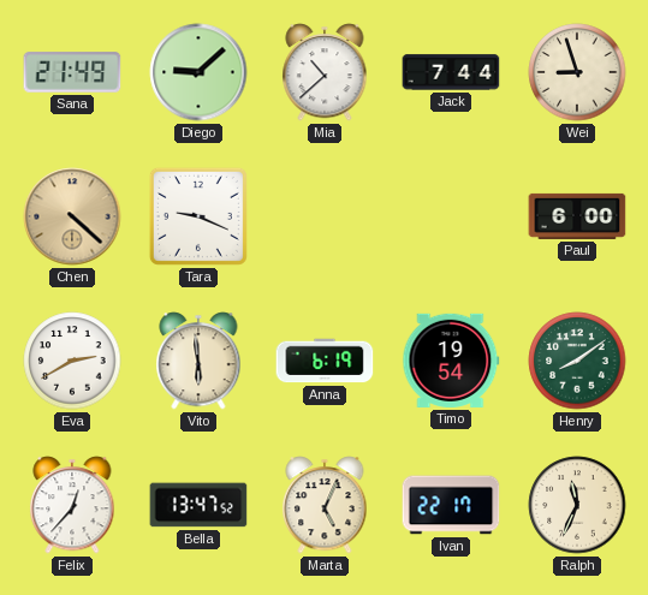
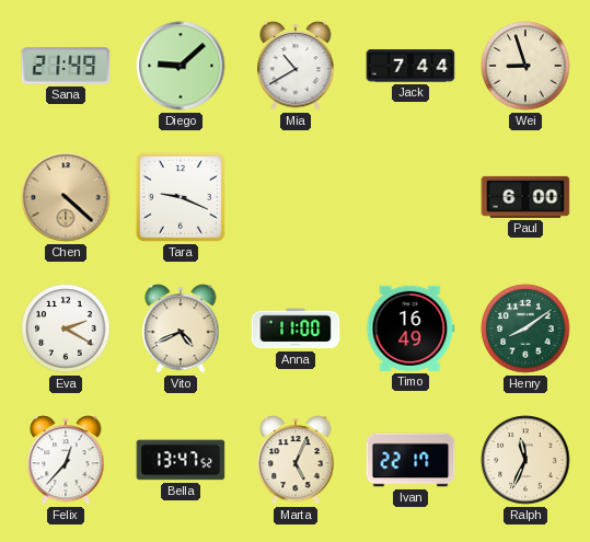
Mia: 10:38 -> 10:40
Eva: 2:40 -> 2:20
Vito: 5:59 -> 4:41
Anna: 6:19 -> 11:00
Timo: 19:54 -> 16:49
